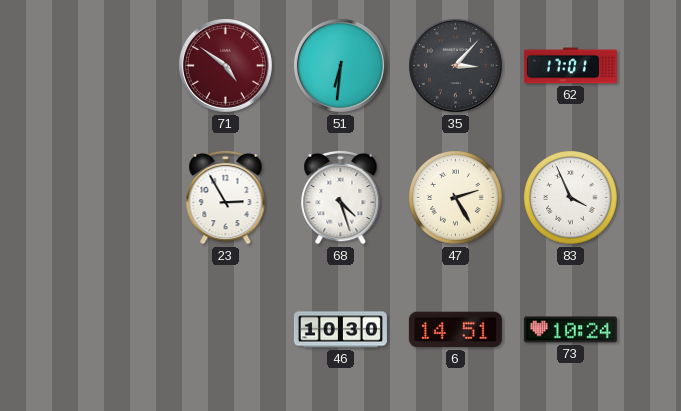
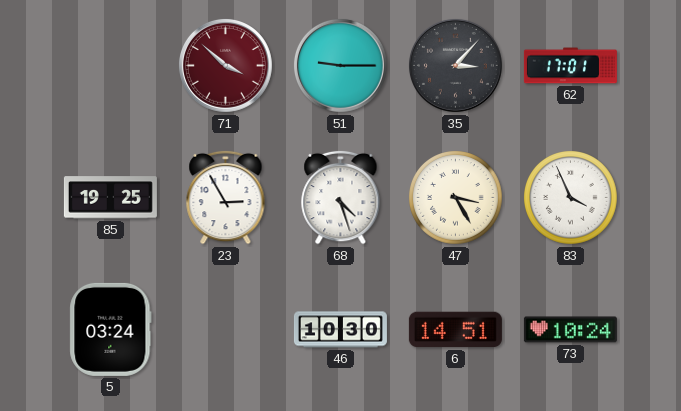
71: 4:51 -> 3:52
51: 6:31 -> 9:15
85: none -> 19:25
47: 2:25 -> 3:25
5: none -> 03:24
